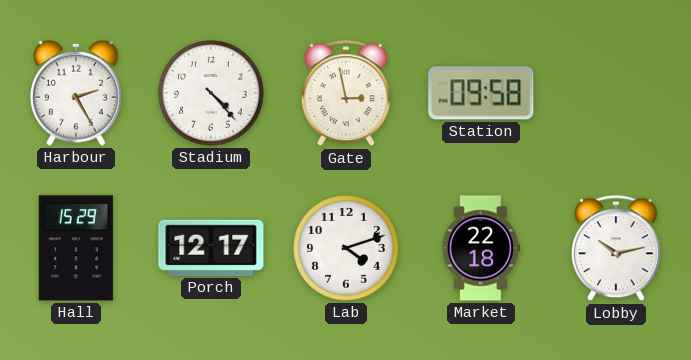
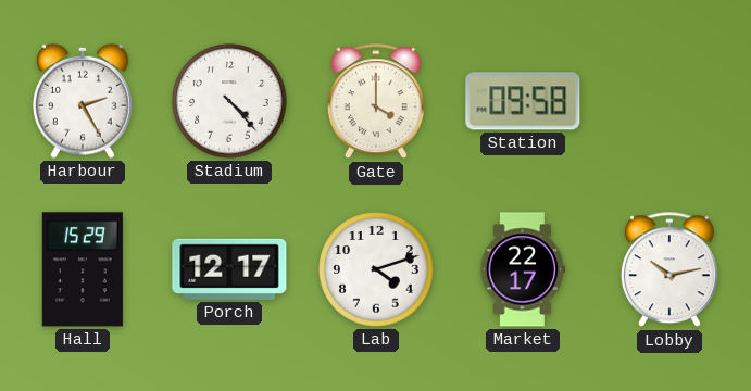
Gate: 2:58 -> 4:00
Market: 22:18 -> 22:17
